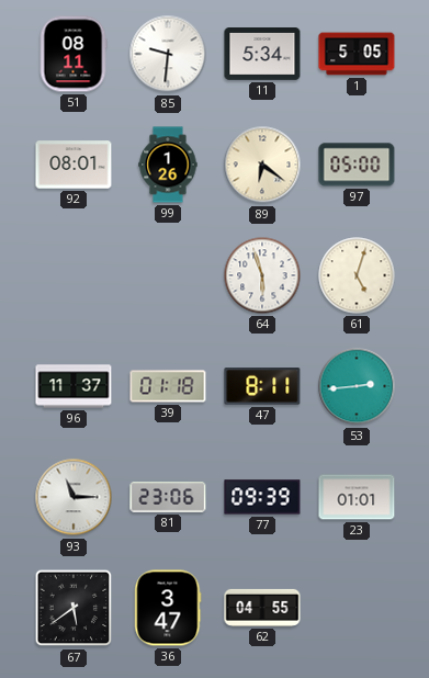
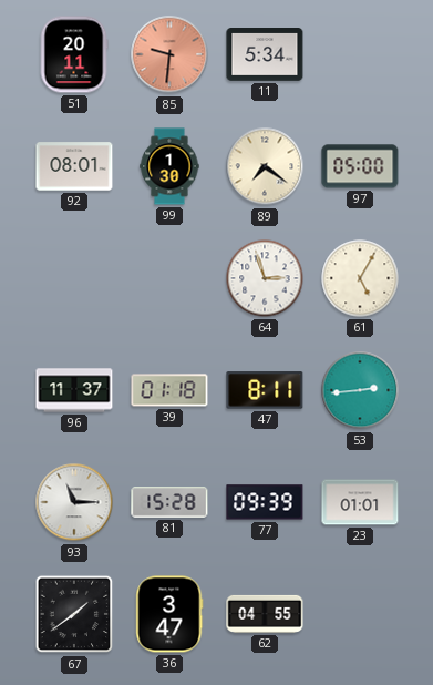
51: 08:11 -> 20:11
85 dial: white -> salmon
1: 5:05 -> none
99: 1:26 -> 1:30
89: 6:21 -> 7:21
64: 5:57 -> 2:57
61: 5:03 -> 5:05
81: 23:06 -> 15:28
67: 5:39 -> 1:39
